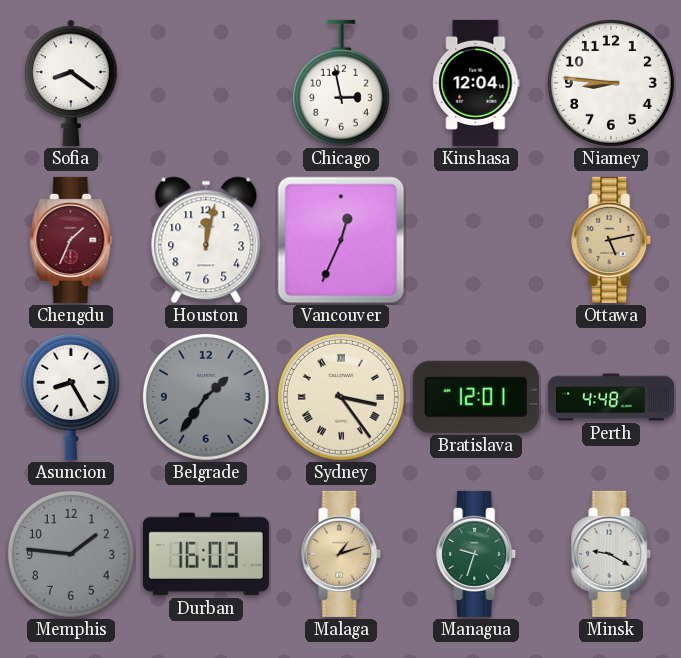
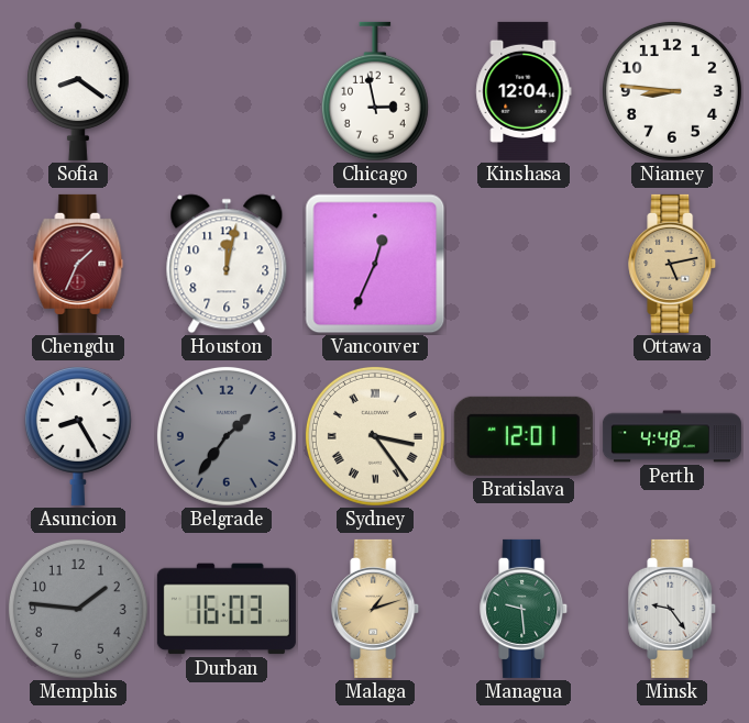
Managua: 9:33 -> 9:29
Minsk: 9:20 -> 9:24
